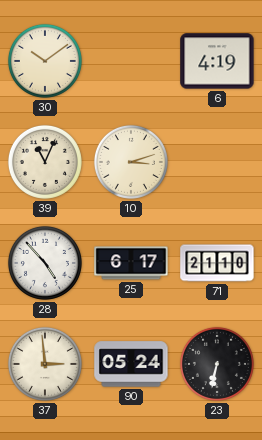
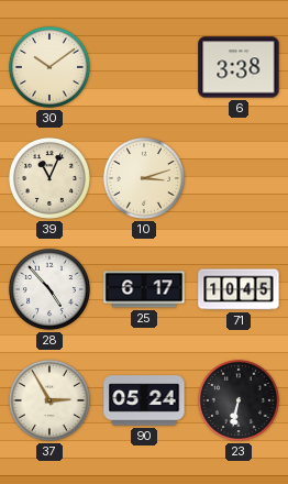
6: 4:19 -> 3:38
71: 21:10 -> 10:45
37: 2:59 -> 2:55
